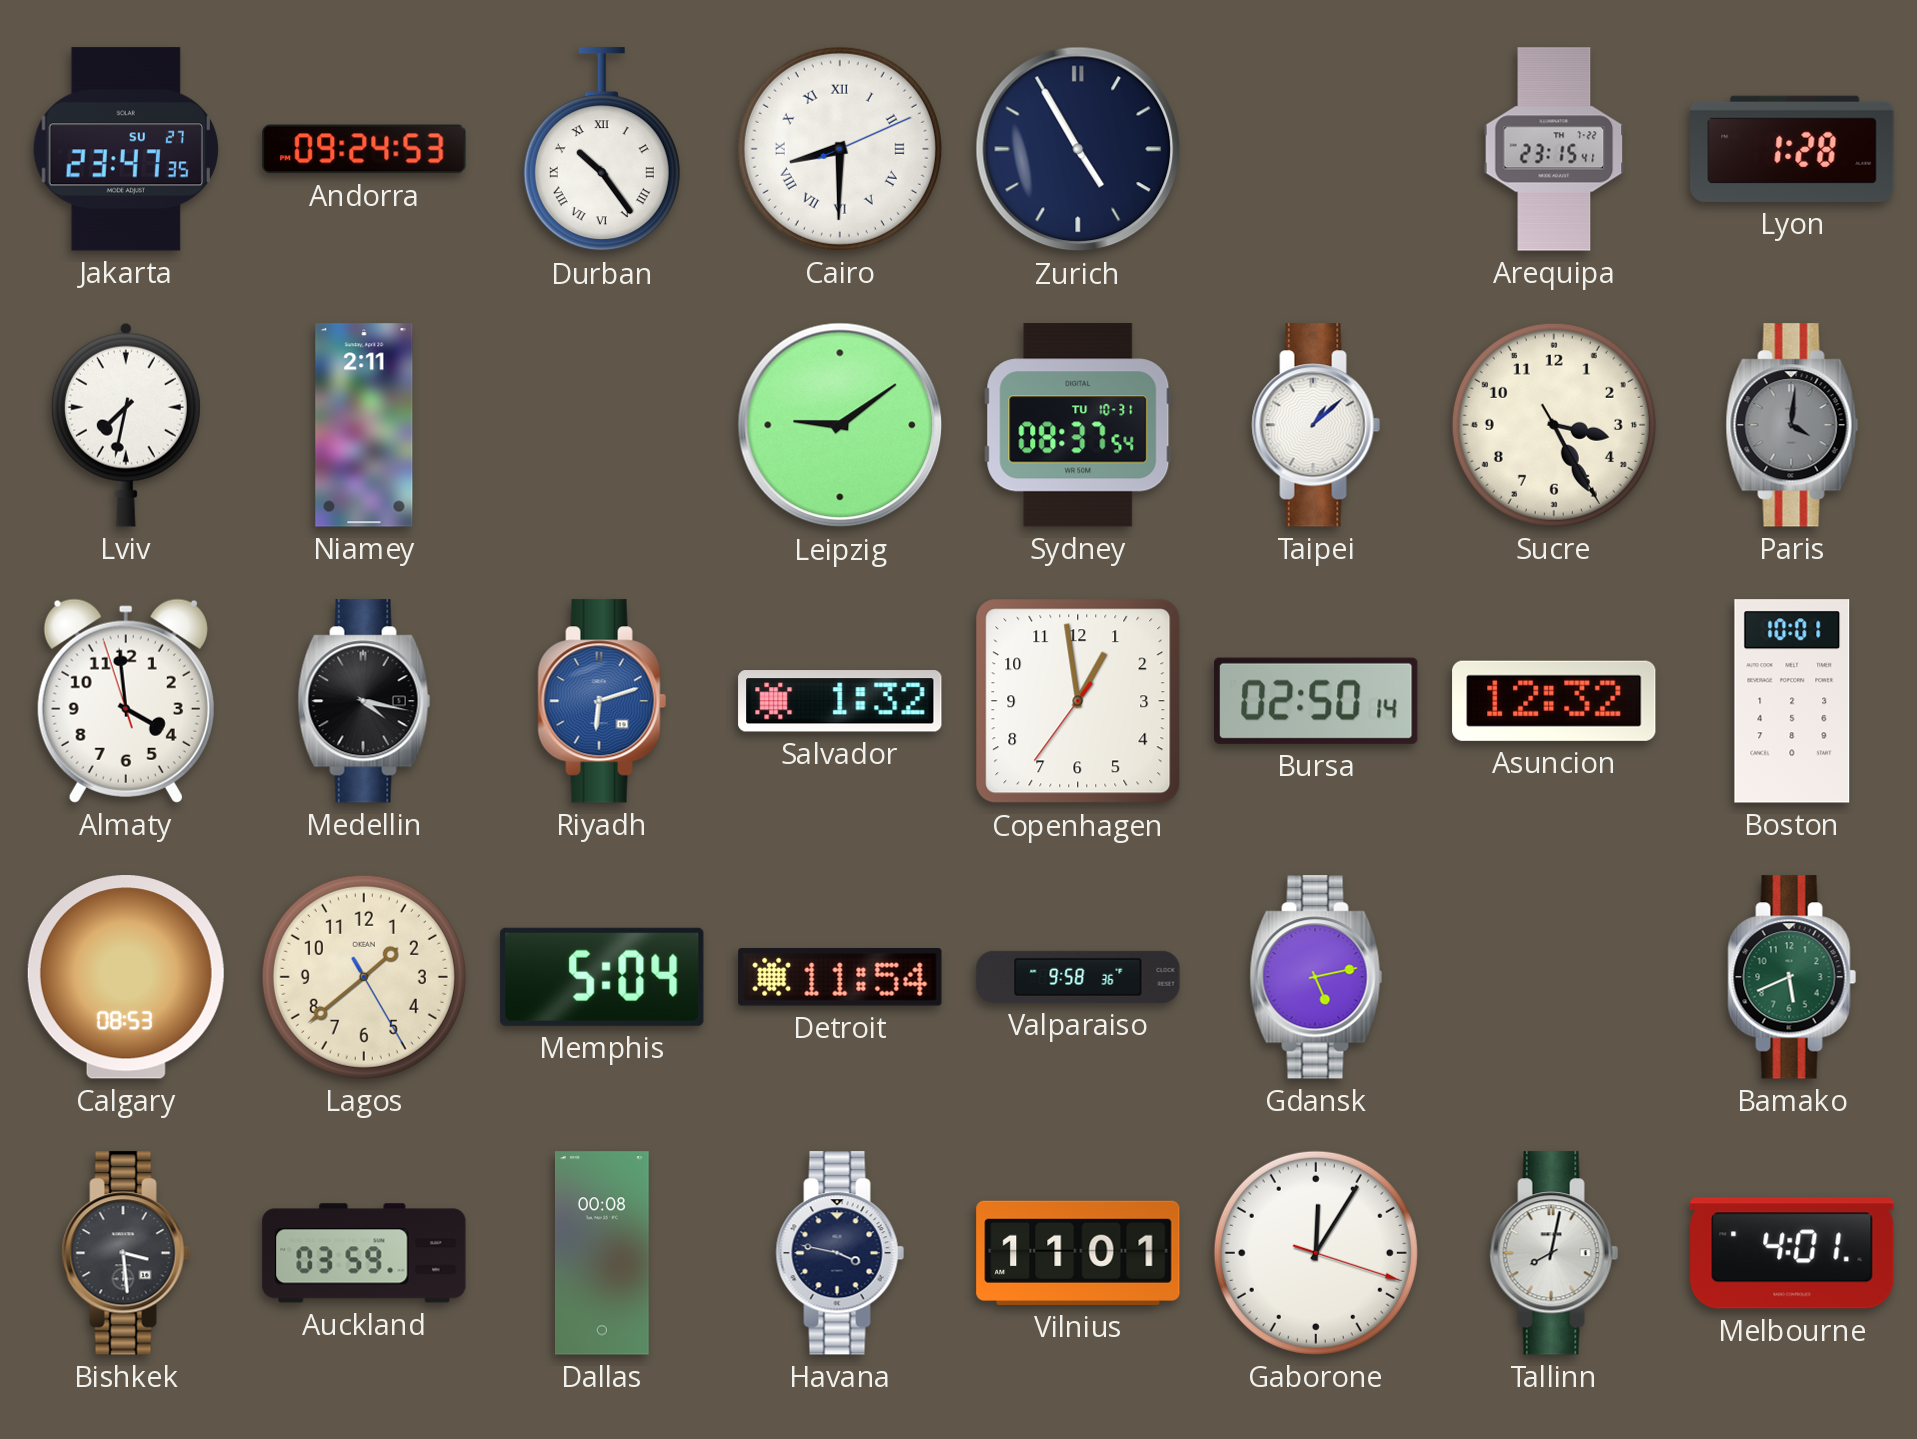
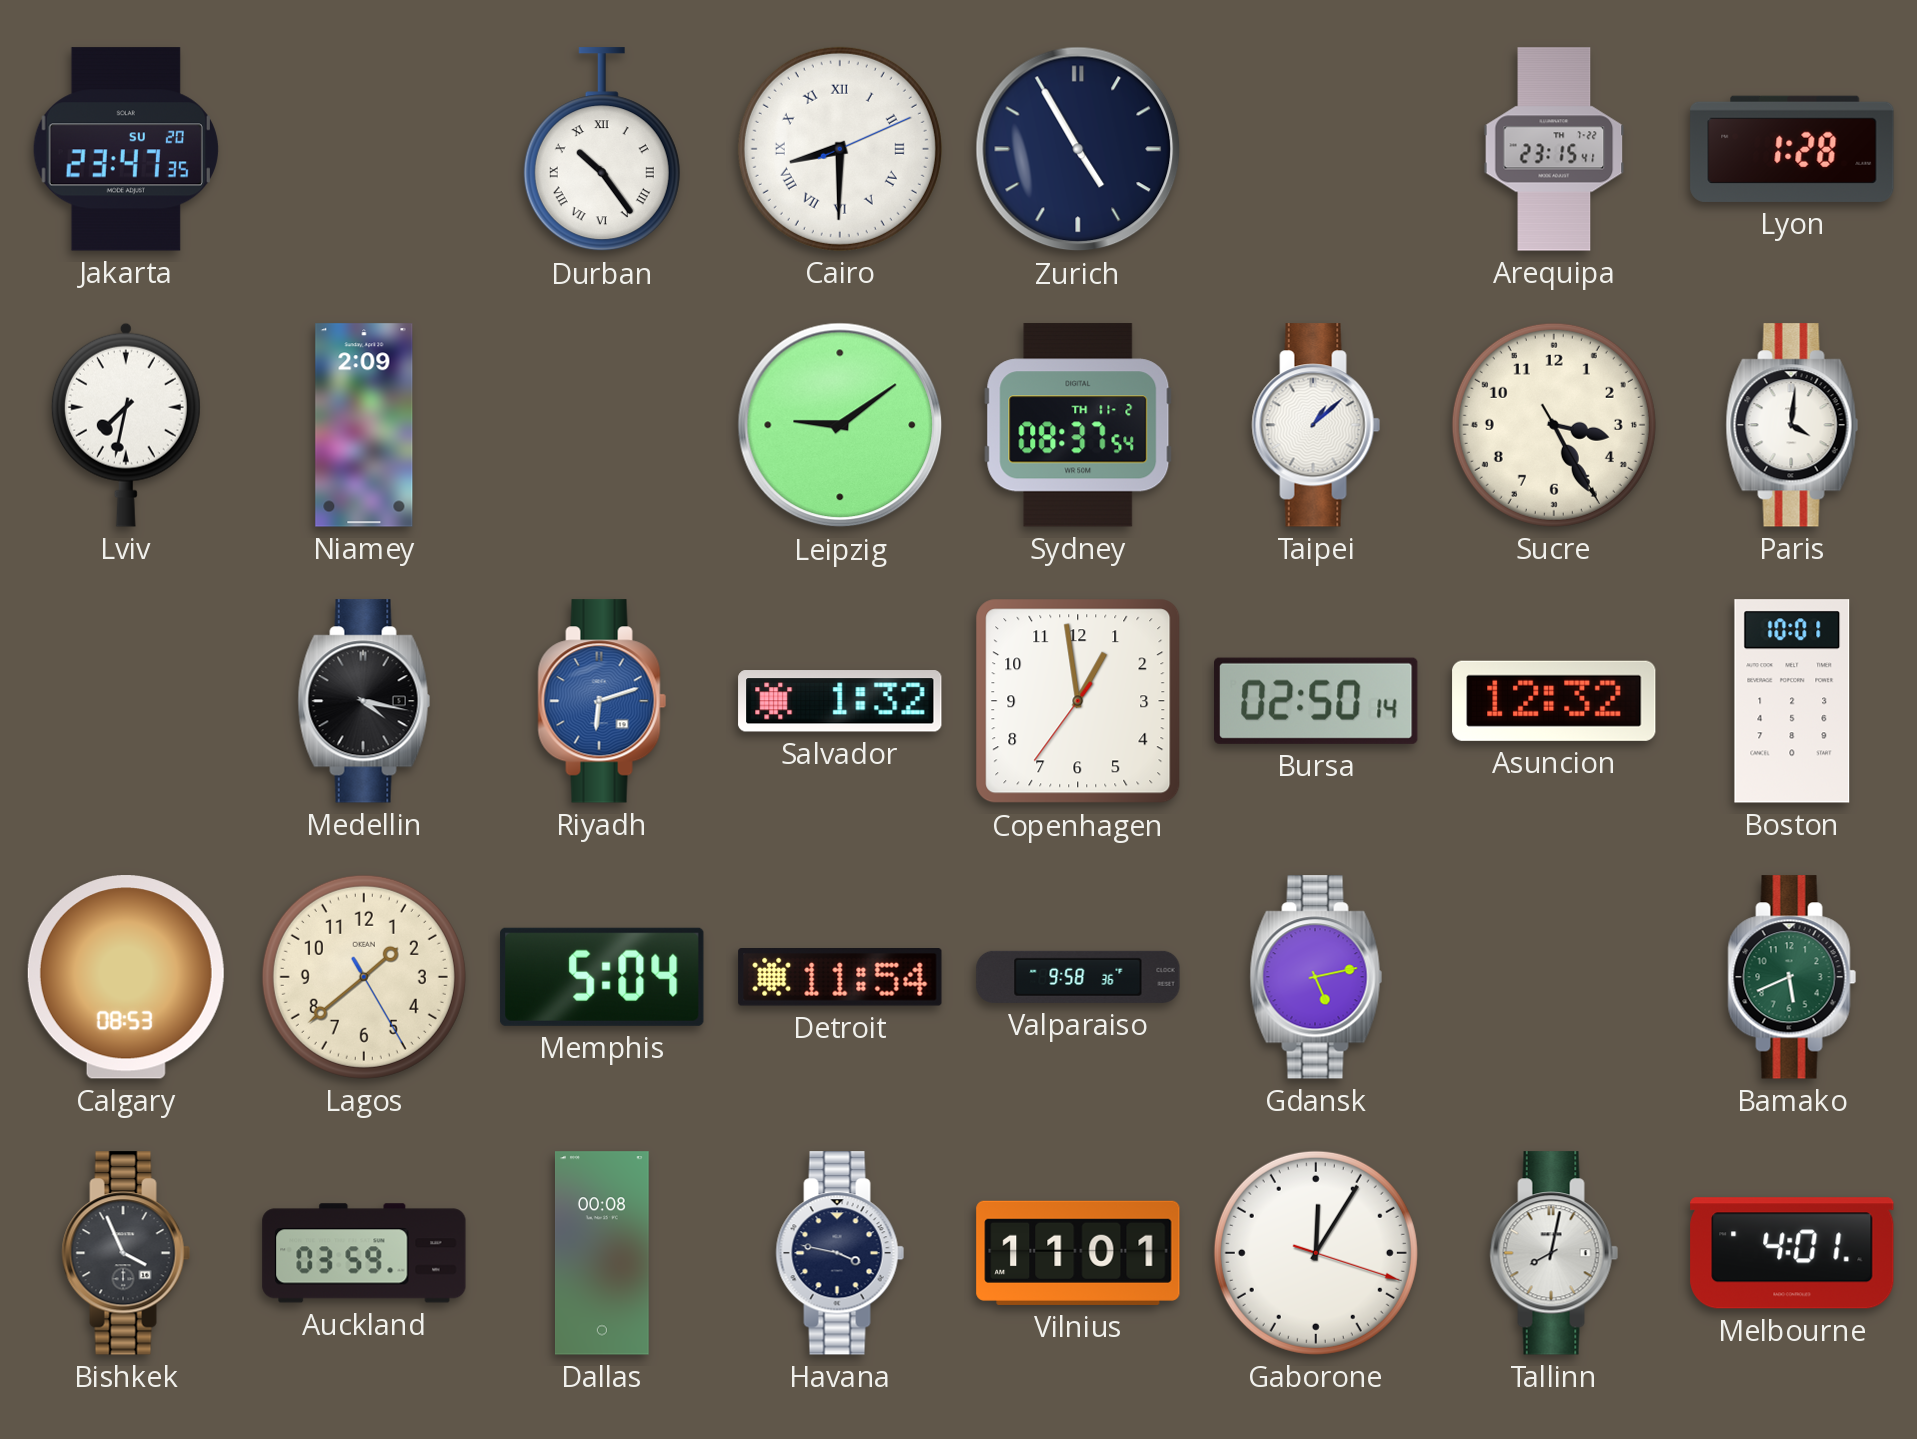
Jakarta date: SU 27 -> SU 20
Andorra: 09:24 -> none
Niamey: 2:11 -> 2:09
Sydney date: TU 10-31 -> TH 11-2
Paris dial: grey -> white
Almaty: 3:58 -> none
Bishkek: 3:29 -> 3:56
